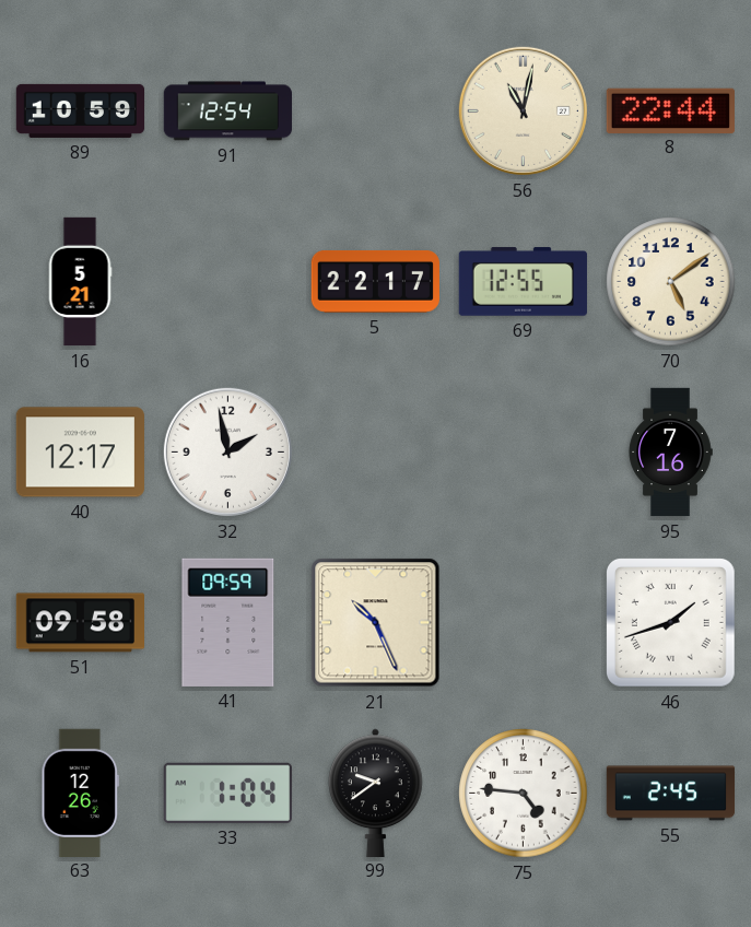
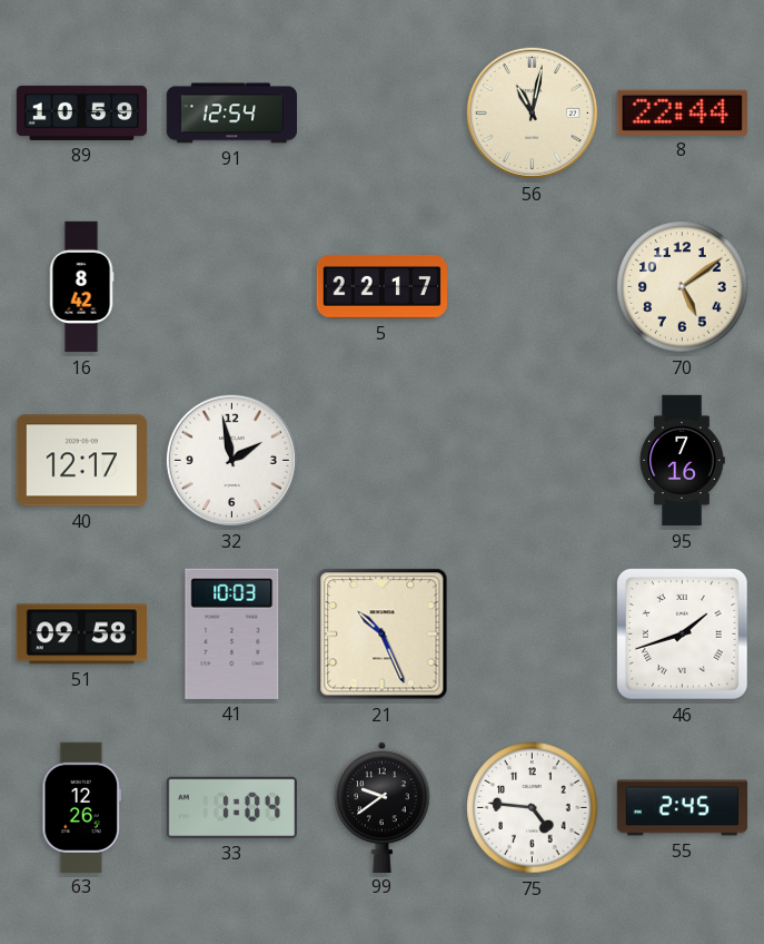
16: 5:21 -> 8:42
69: 12:55 -> none
41: 09:59 -> 10:03
